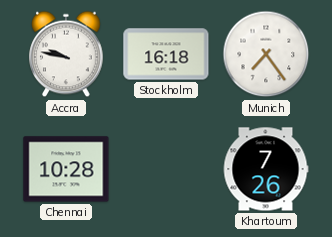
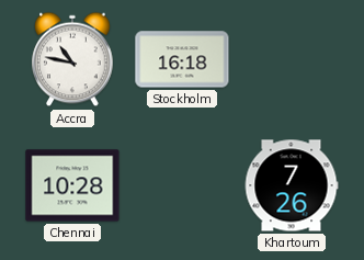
Accra: 9:47 -> 10:47
Munich: 7:24 -> none
